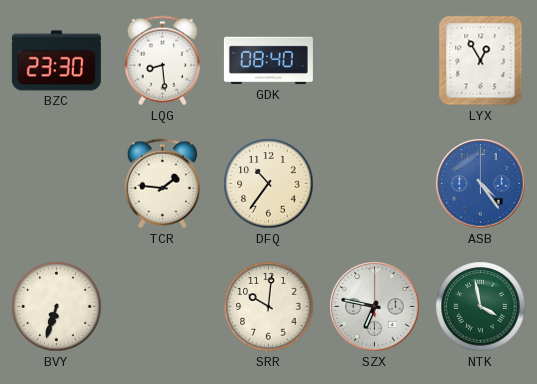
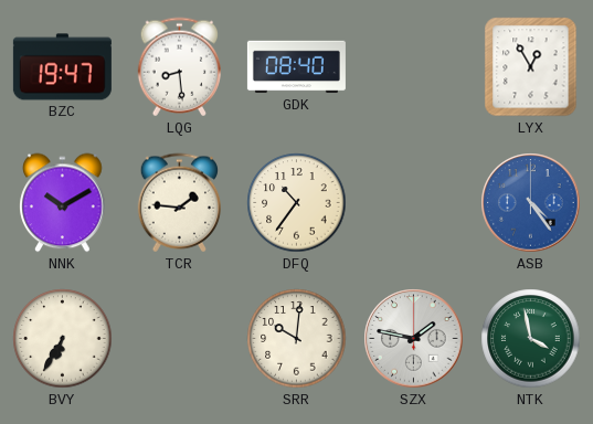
BZC: 23:30 -> 19:47
NNK: none -> 10:10
BVY: 6:33 -> 6:35
SZX: 6:47 -> 1:47
